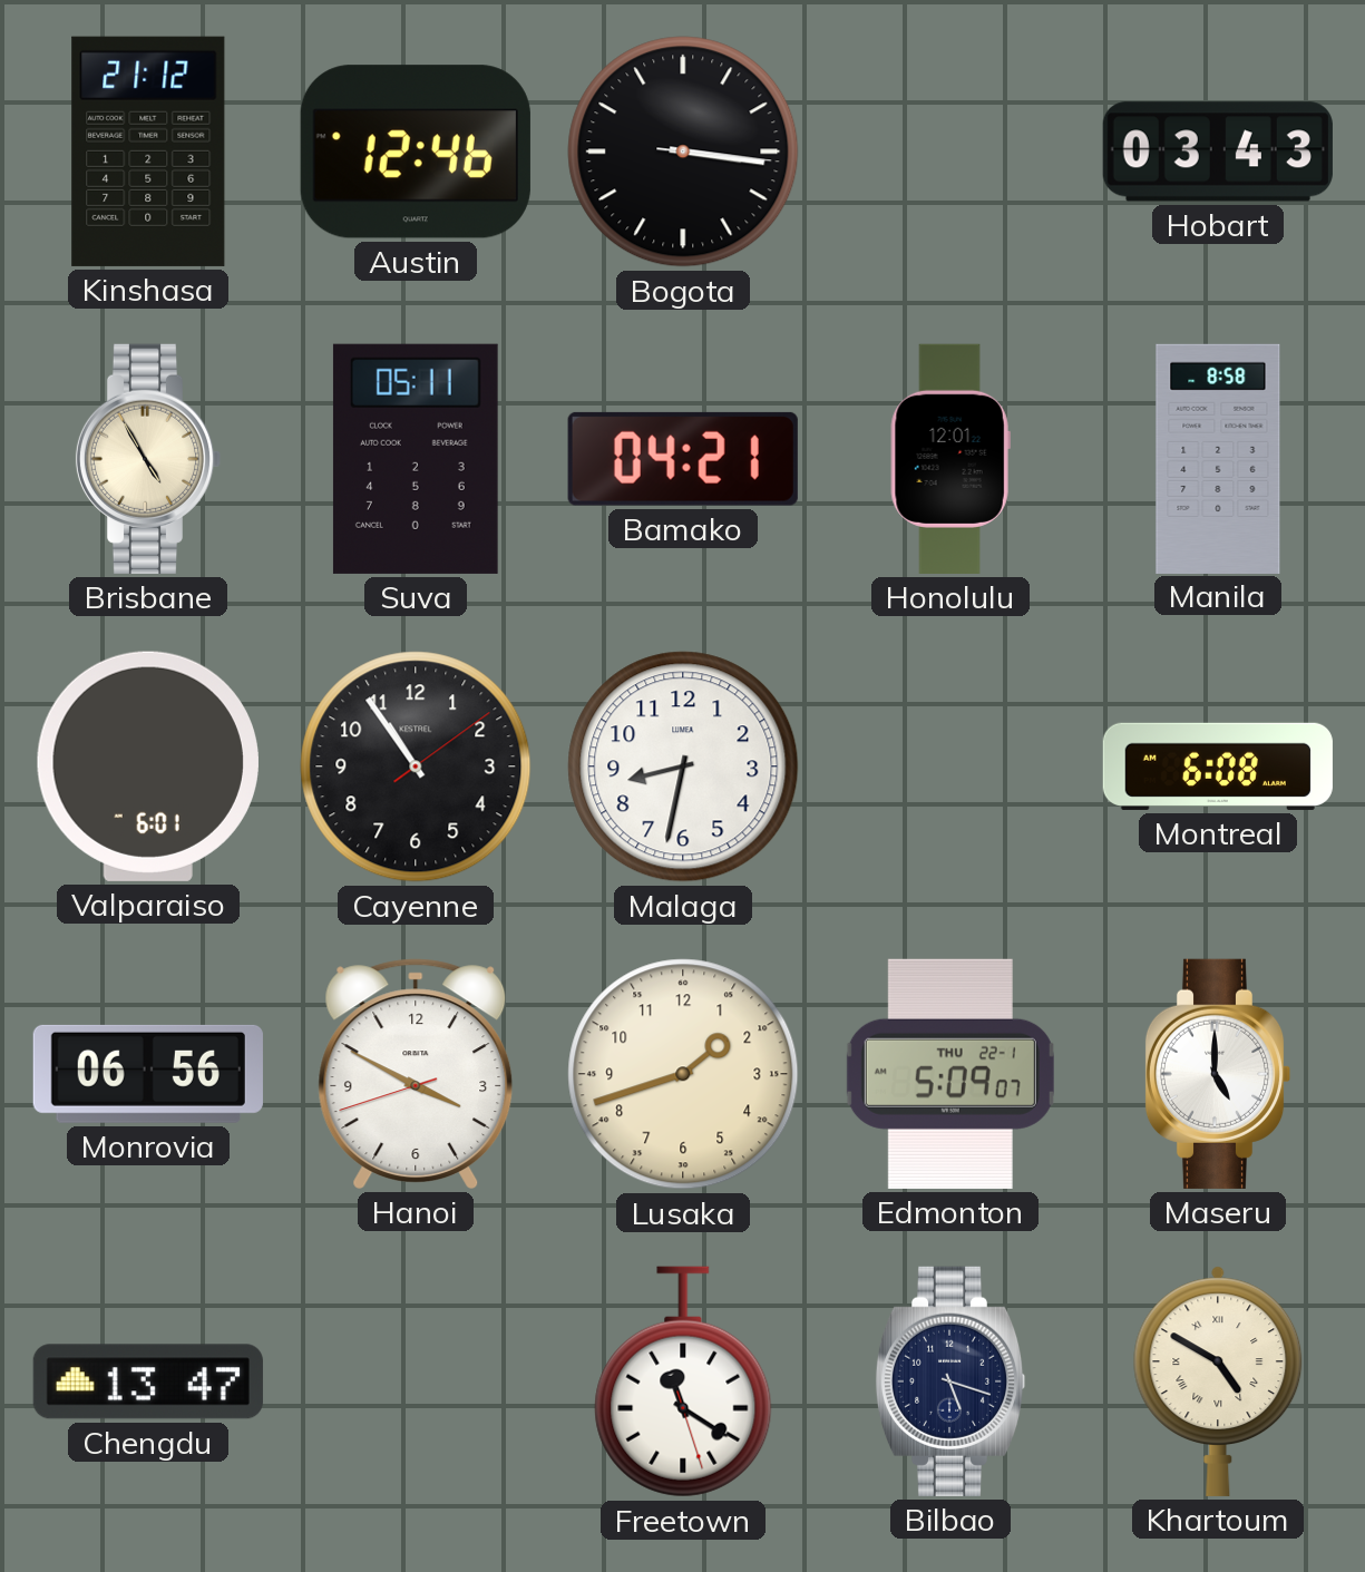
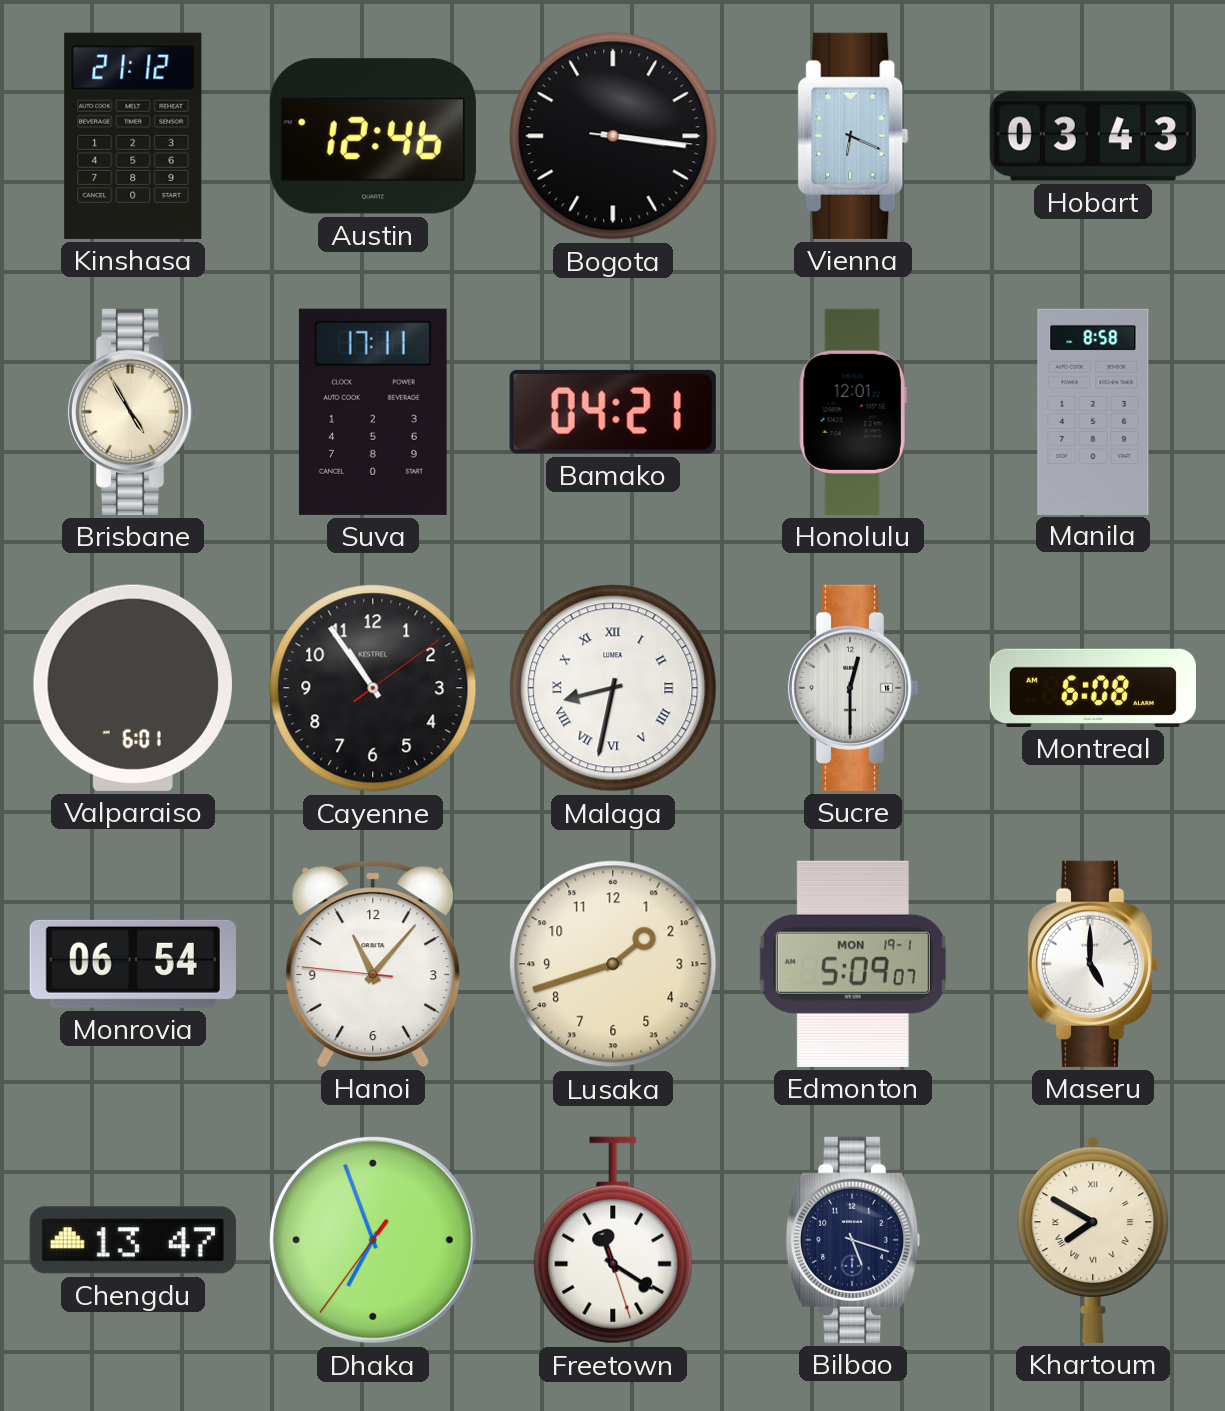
Vienna: none -> 6:19
Suva: 05:11 -> 17:11
Malaga numerals: Arabic -> Roman
Sucre: none -> 12:30
Monrovia: 06:56 -> 06:54
Hanoi: 3:49 -> 11:06
Edmonton date: THU 22-1 -> MON 19-1
Dhaka: none -> 6:56
Khartoum: 4:50 -> 7:50
